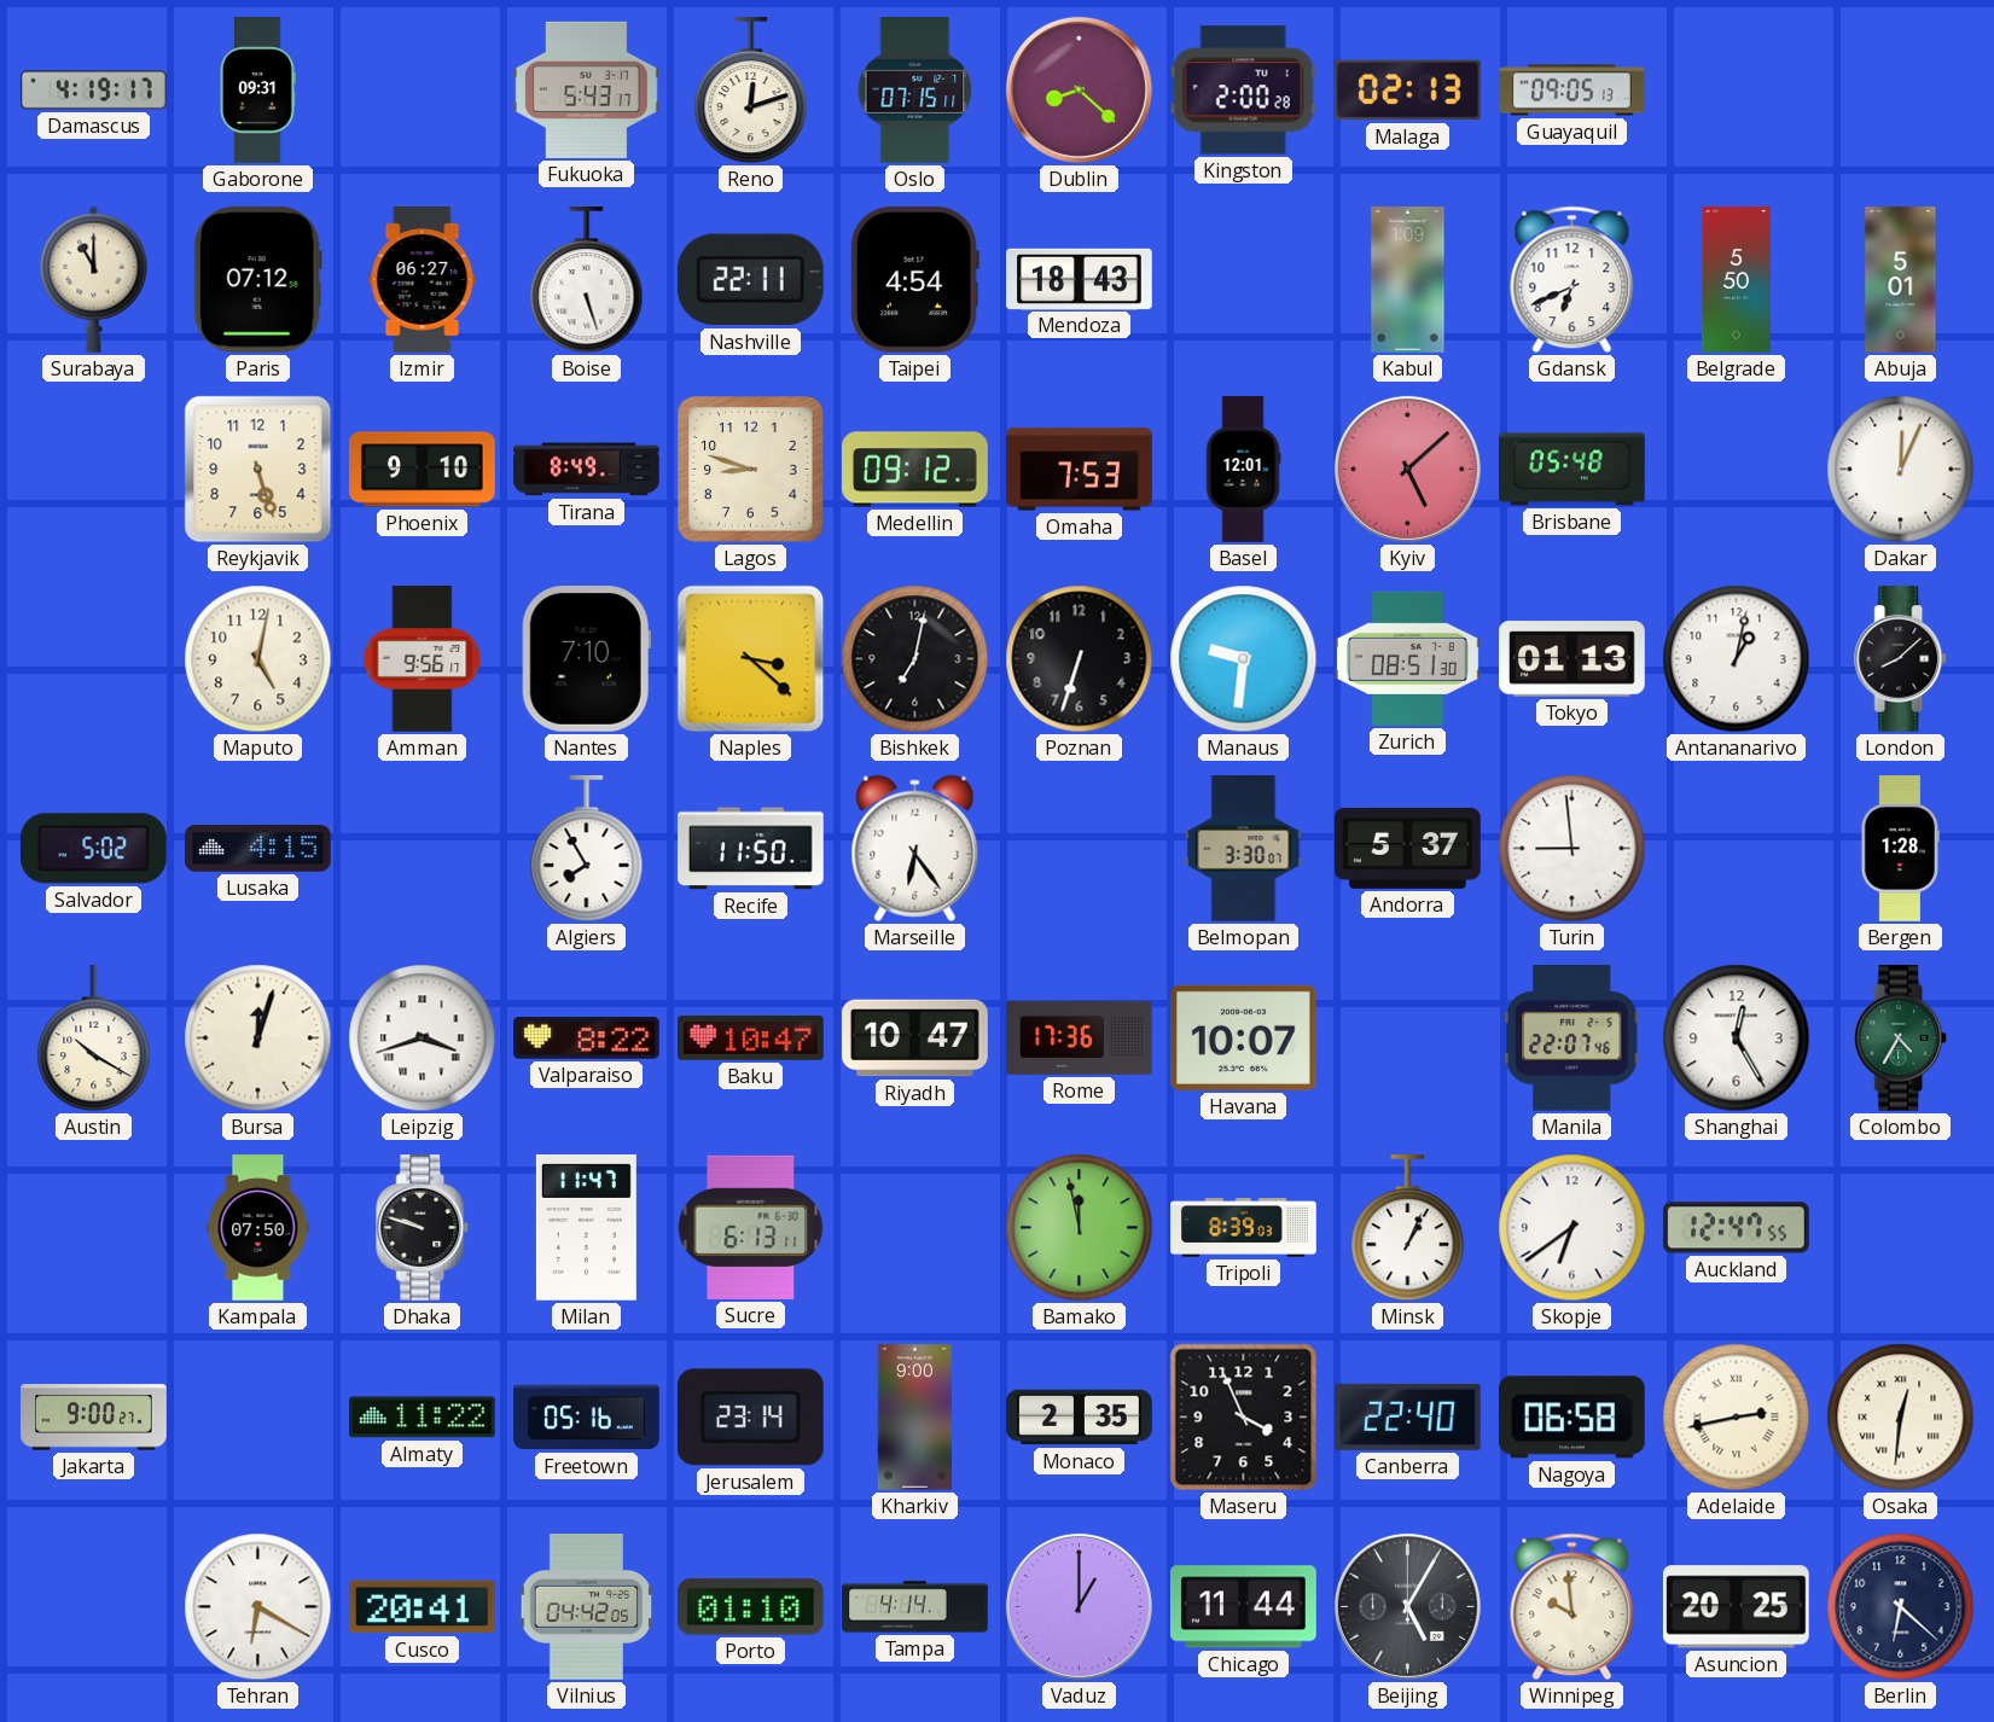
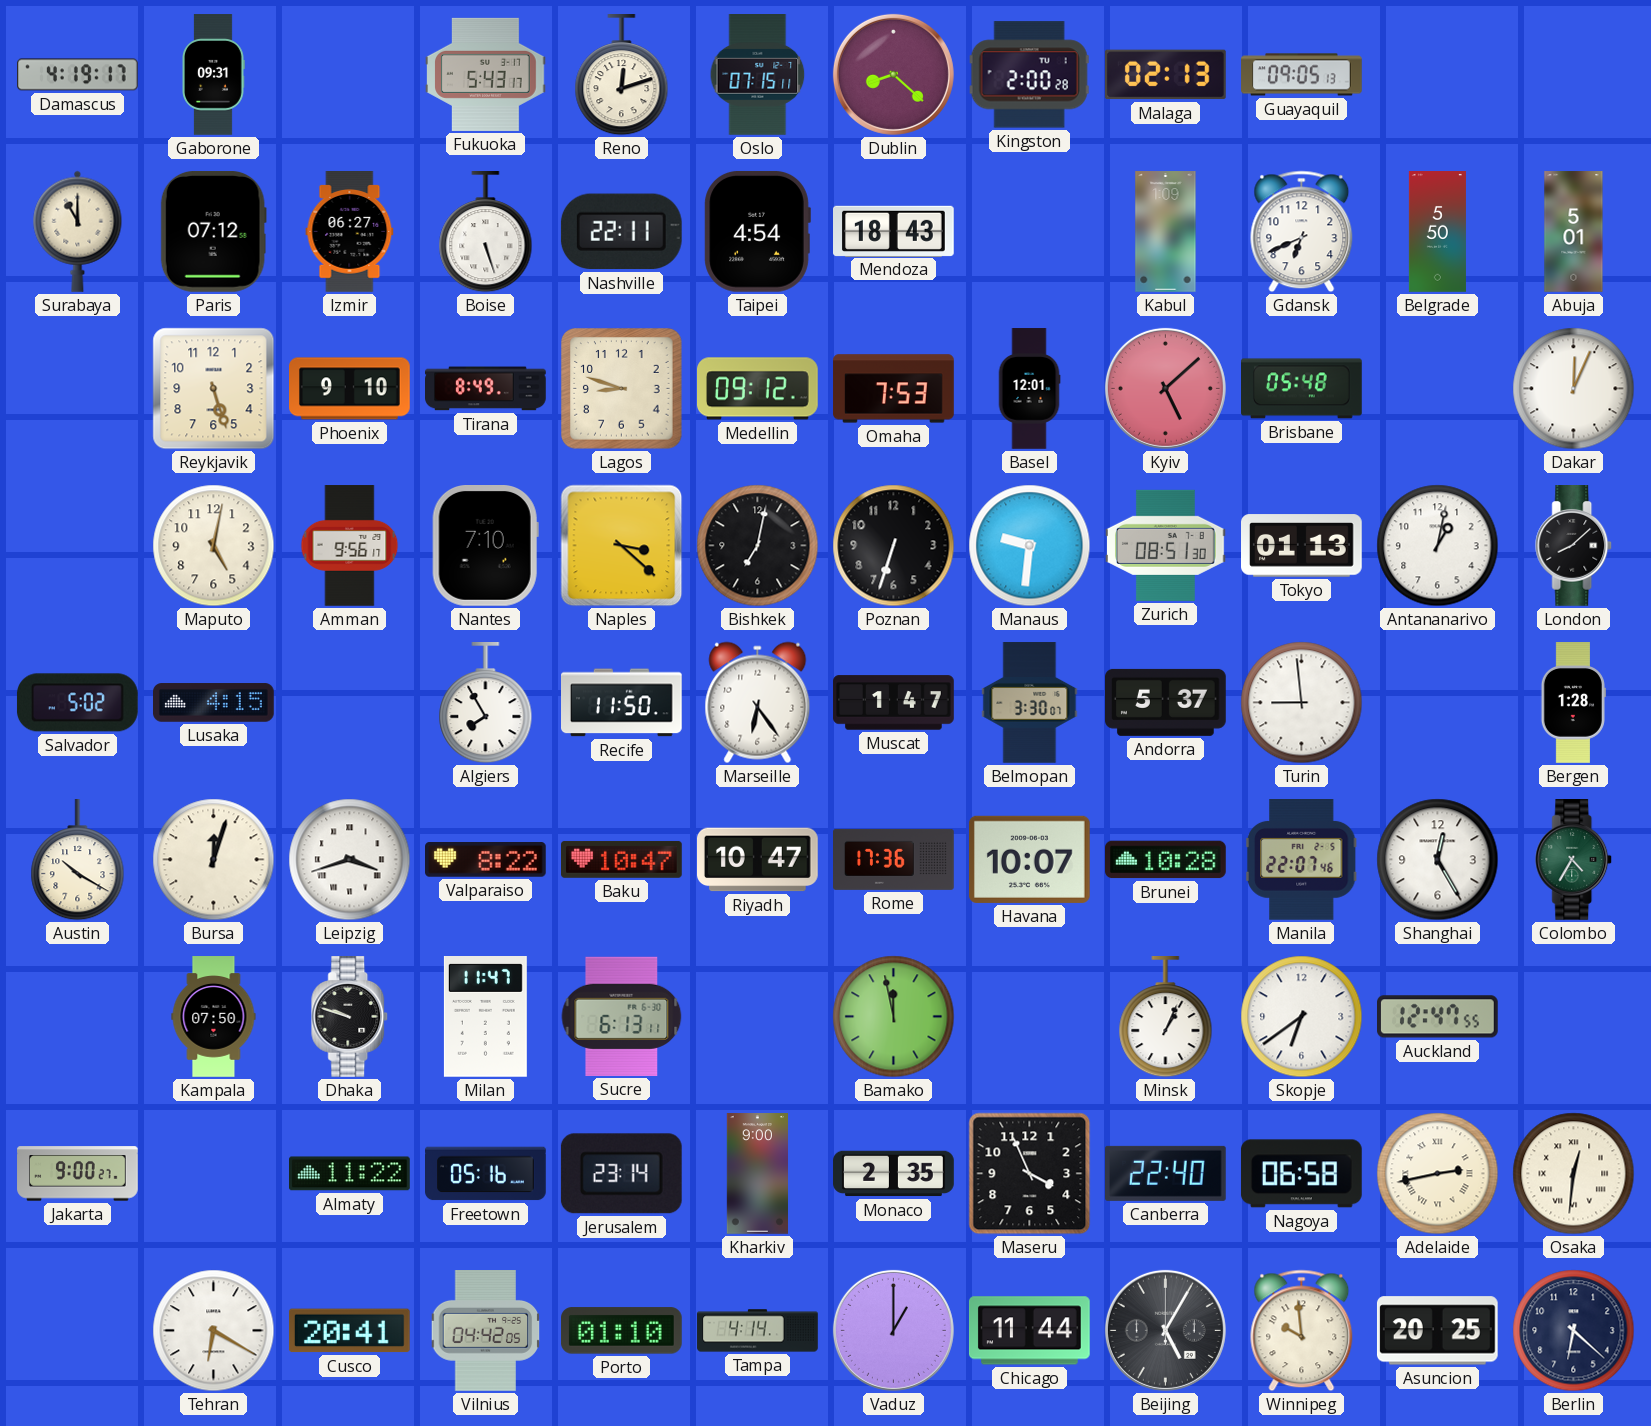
Muscat: none -> 1:47
Brunei: none -> 10:28
Tripoli: 8:39 -> none
